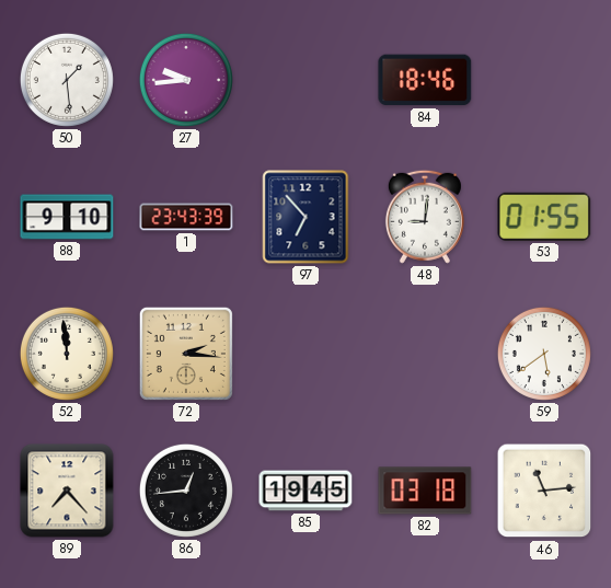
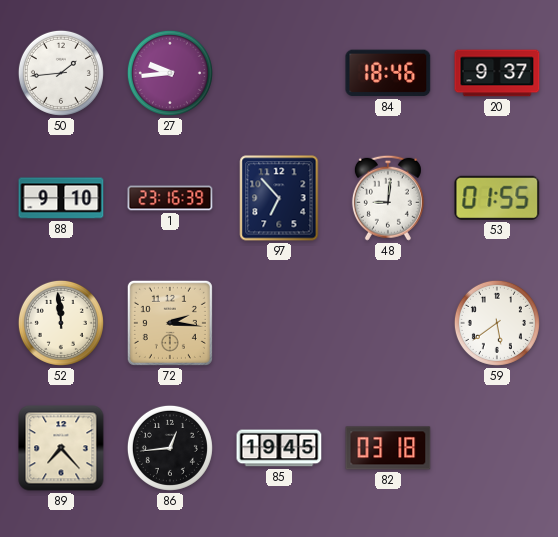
50: 1:29 -> 1:44
20: none -> 9:37
1: 23:43 -> 23:16
46: 11:14 -> none
